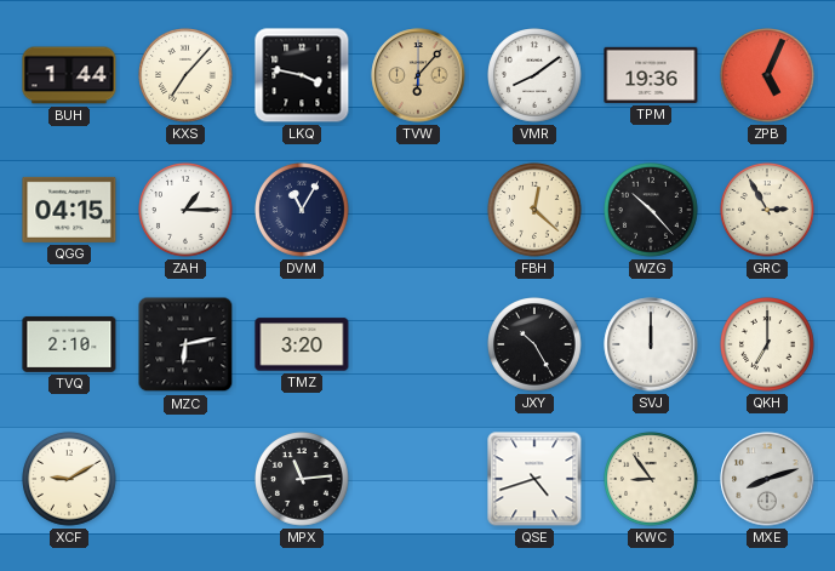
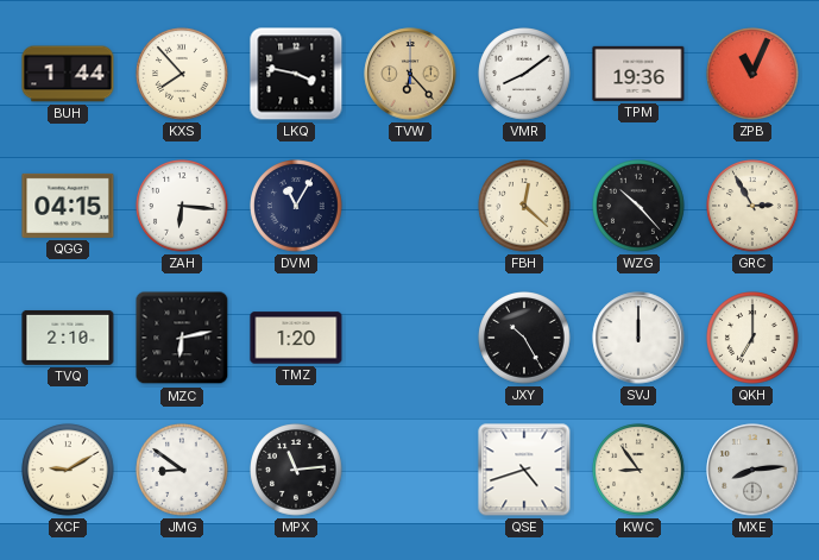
KXS: 7:07 -> 7:53
TVW: 6:07 -> 6:23
ZPB: 5:04 -> 11:04
ZAH: 1:15 -> 6:16
TMZ: 3:20 -> 1:20
JMG: none -> 8:51
MXE: 8:12 -> 8:14
